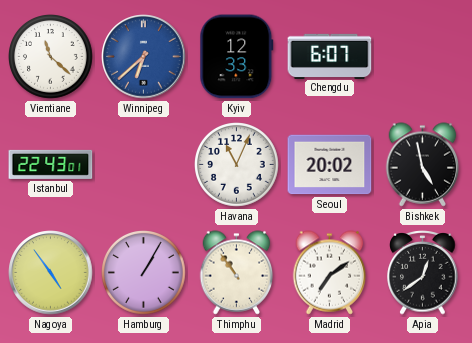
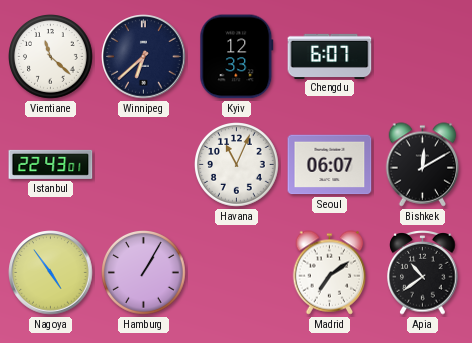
Winnipeg dial: blue -> navy
Seoul: 20:02 -> 06:07
Bishkek: 4:58 -> 12:10
Thimphu: 10:54 -> none
Apia: 12:39 -> 10:39
